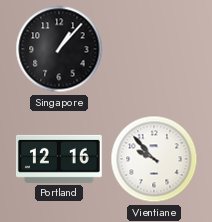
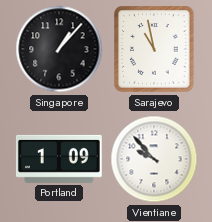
Sarajevo: none -> 10:58
Portland: 12:16 -> 1:09
